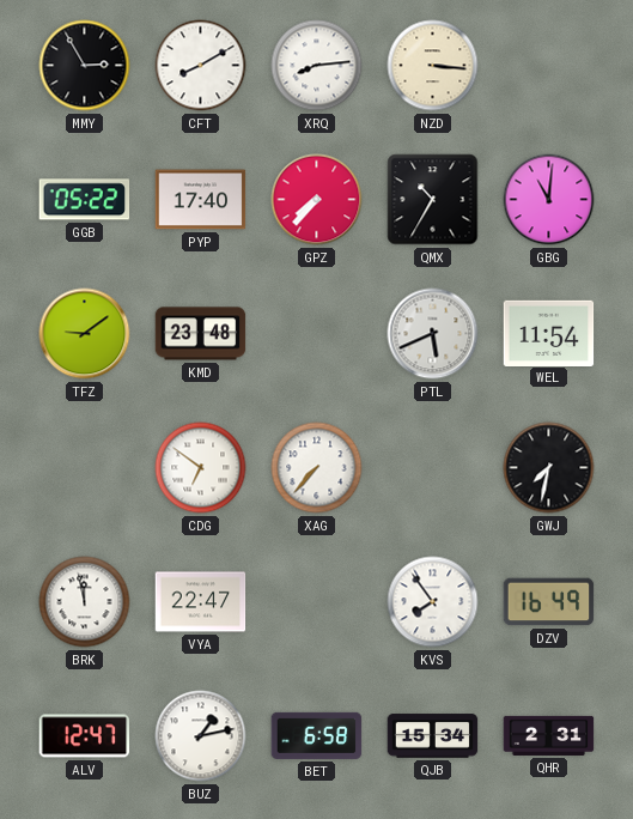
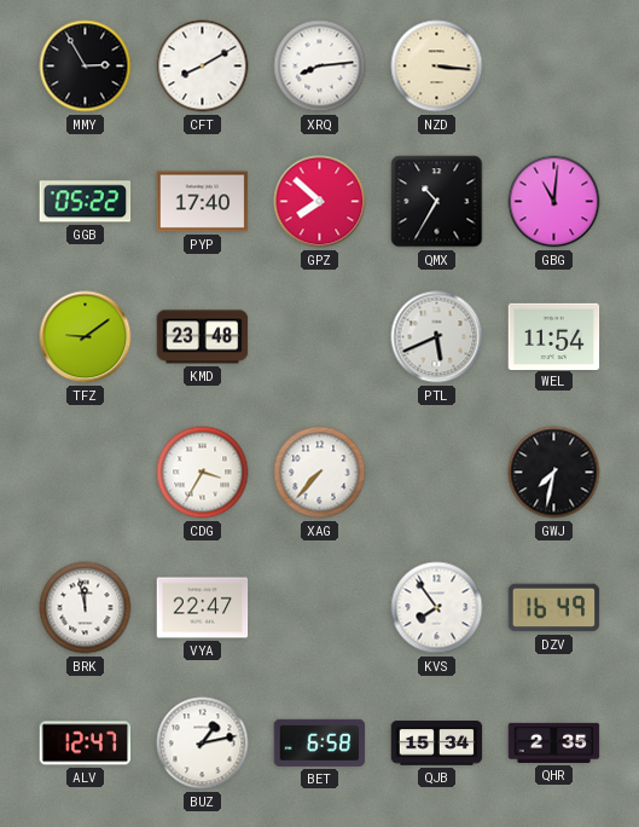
GPZ: 7:37 -> 7:52
CDG: 6:51 -> 3:35
QHR: 2:31 -> 2:35
